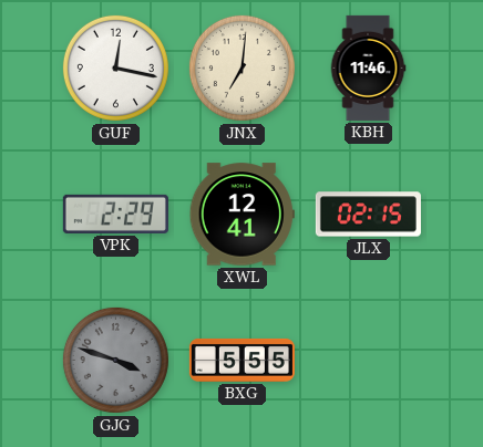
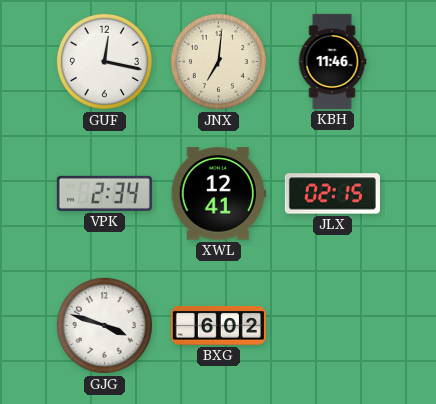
VPK: 2:29 -> 2:34
GJG dial: grey -> white
BXG: 5:55 -> 6:02
